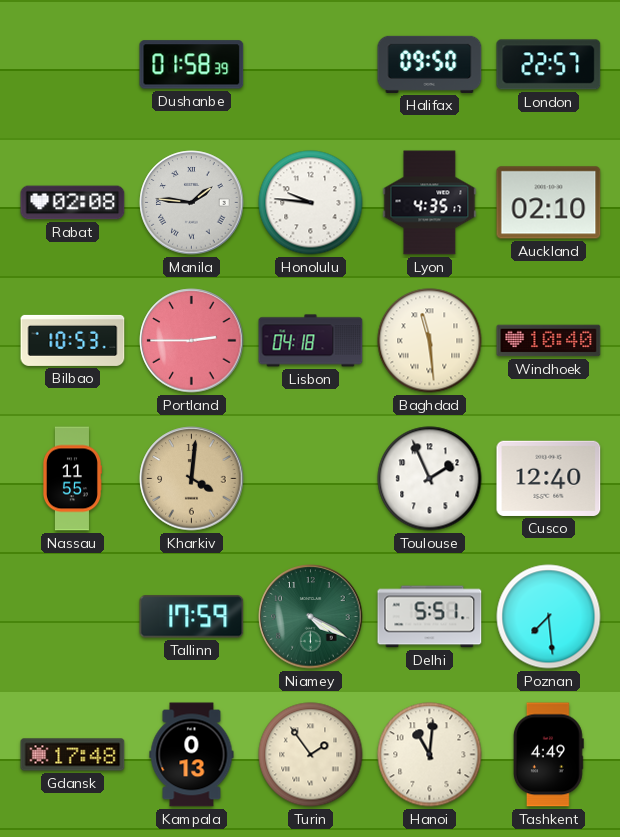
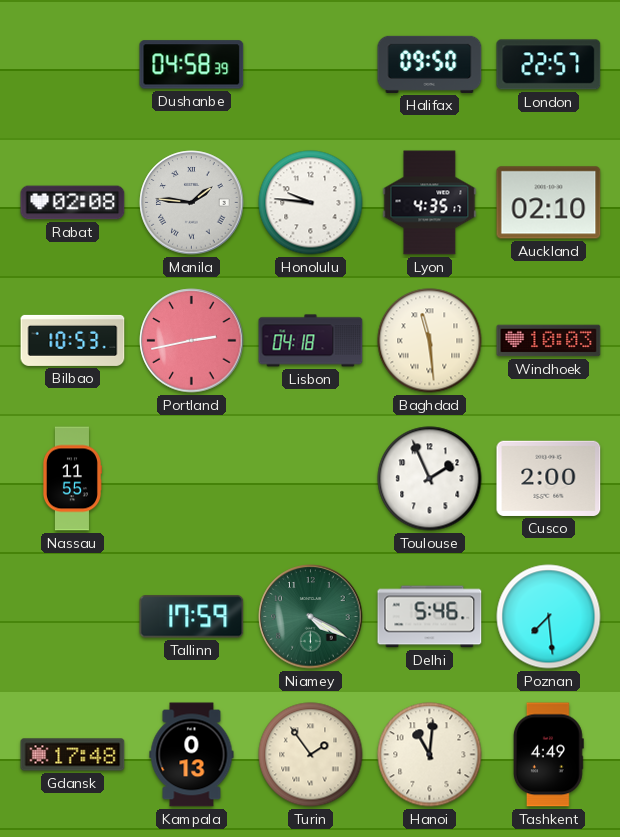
Dushanbe: 01:58 -> 04:58
Portland: 2:45 -> 2:43
Windhoek: 10:40 -> 10:03
Kharkiv: 4:01 -> none
Cusco: 12:40 -> 2:00
Delhi: 5:51 -> 5:46
